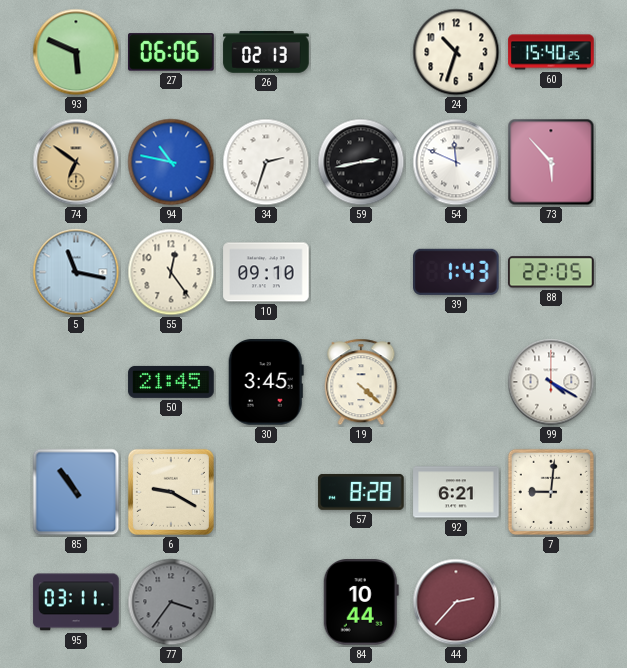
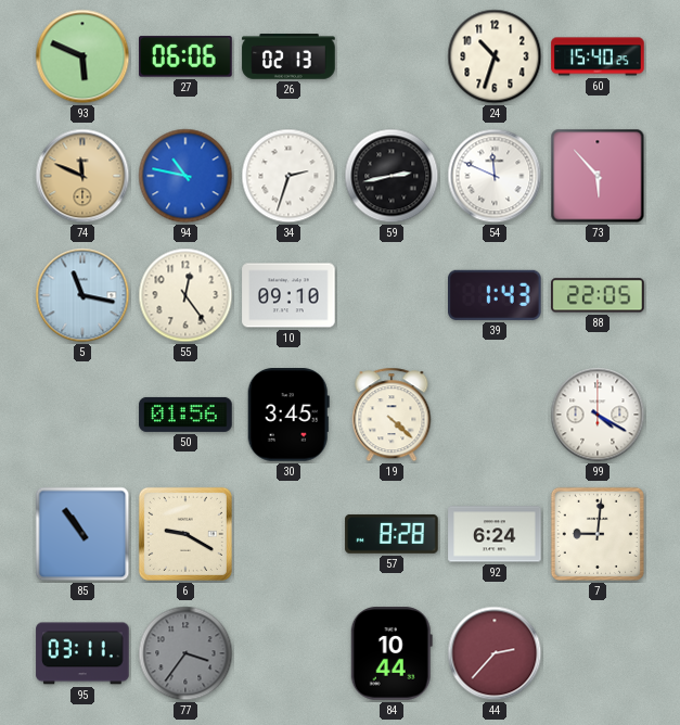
74: 6:51 -> 11:49
50: 21:45 -> 01:56
92: 6:21 -> 6:24
